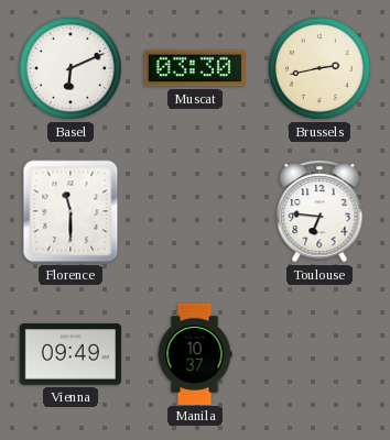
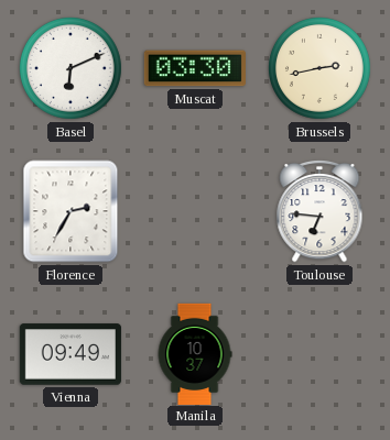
Florence: 11:30 -> 2:35
